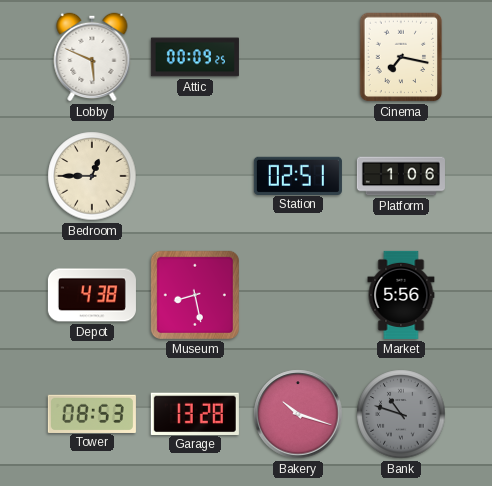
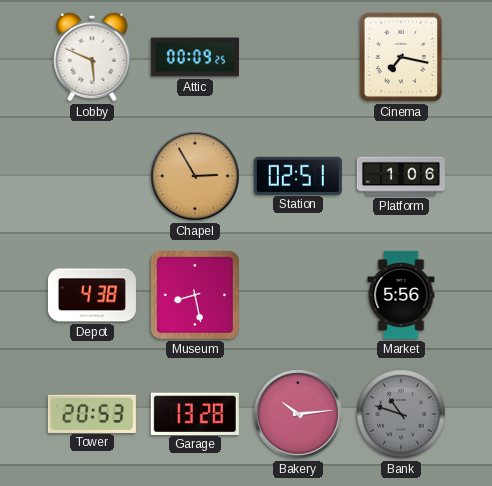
Bedroom: 12:45 -> none
Chapel: none -> 2:55
Tower: 08:53 -> 20:53
Bakery: 10:18 -> 10:14
